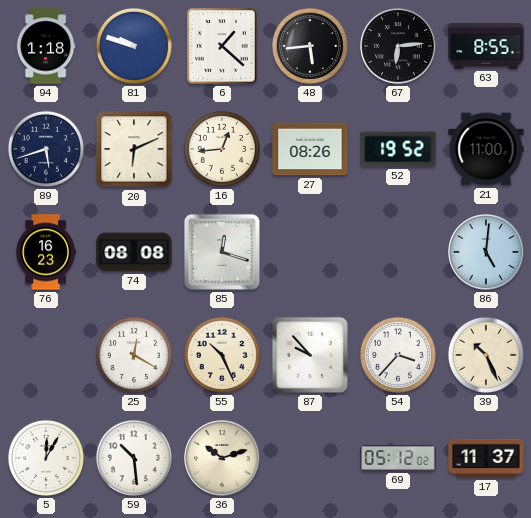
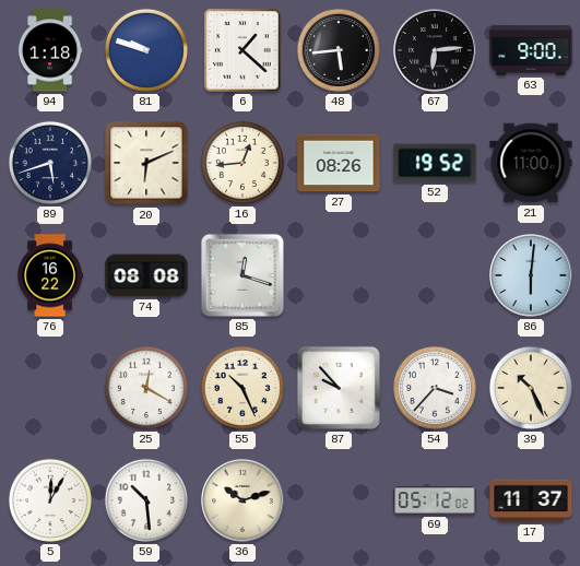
63: 8:55 -> 9:00
76: 16:23 -> 16:22
86: 5:01 -> 6:01
